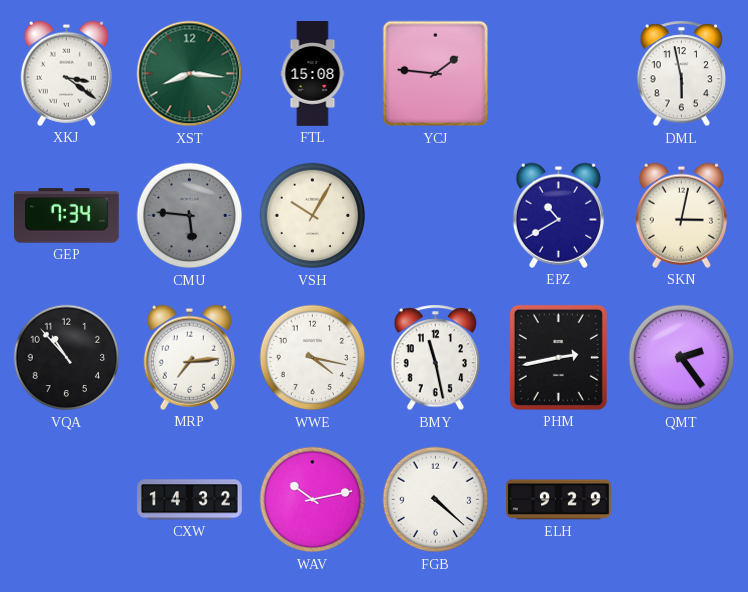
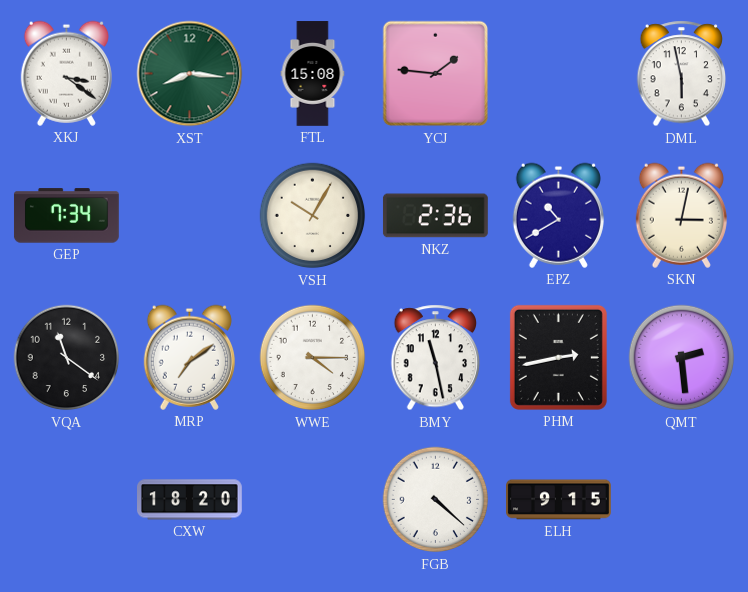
CMU: 5:46 -> none
NKZ: none -> 2:36
VQA: 10:53 -> 11:21
MRP: 7:14 -> 7:09
WWE: 4:17 -> 4:15
QMT: 2:24 -> 2:29
CXW: 14:32 -> 18:20
WAV: 10:13 -> none
ELH: 9:29 -> 9:15
